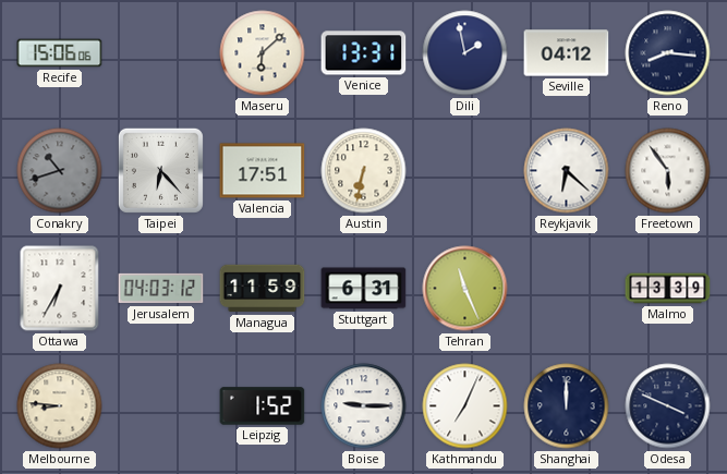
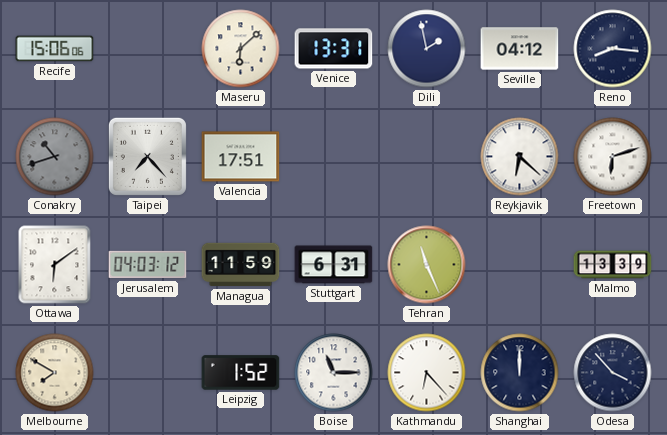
Taipei: 6:23 -> 7:23
Austin: 6:32 -> none
Freetown: 5:54 -> 6:12
Ottawa: 6:35 -> 6:09
Melbourne: 8:46 -> 7:50
Boise: 9:15 -> 11:15
Kathmandu: 7:04 -> 6:23
Odesa: 3:49 -> 3:53
